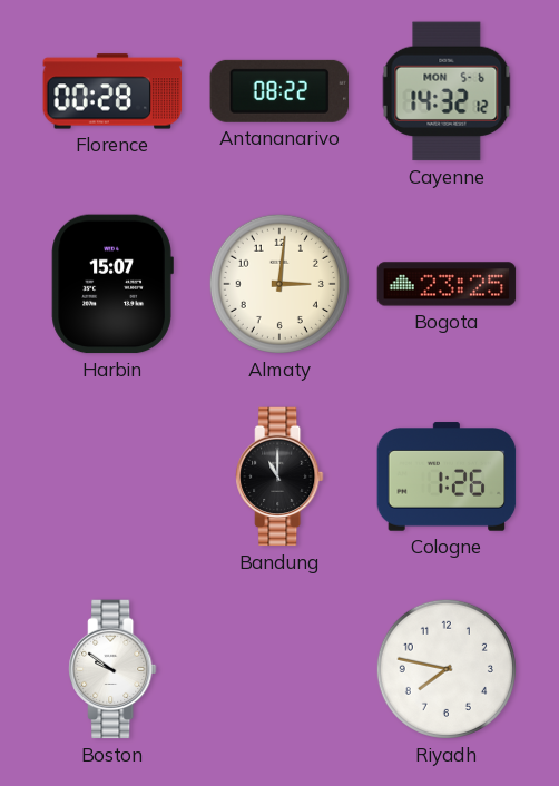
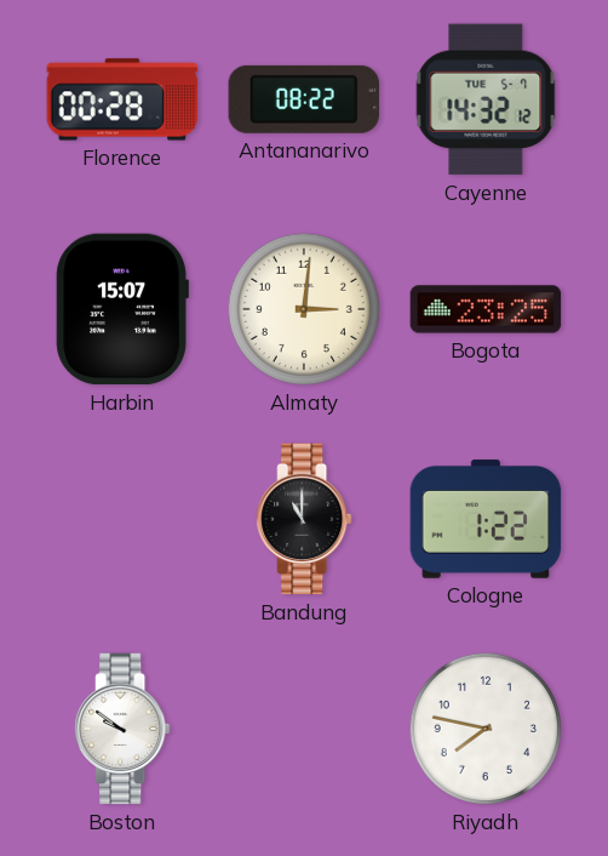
Cayenne date: MON 5-6 -> TUE 5-7
Cologne: 1:26 -> 1:22
